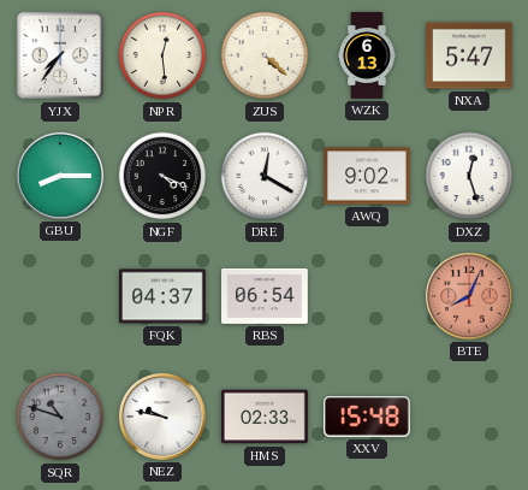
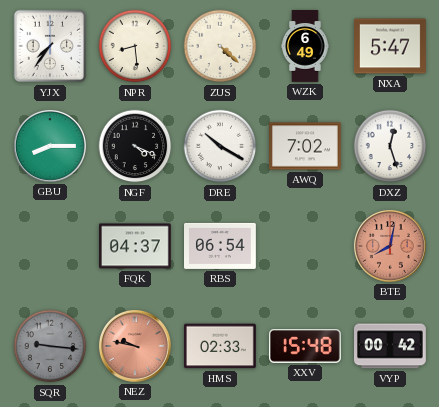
NPR: 12:29 -> 8:29
WZK: 6:13 -> 6:49
DRE: 12:20 -> 10:20
AWQ: 9:02 -> 7:02
BTE: 8:04 -> 8:02
SQR: 10:48 -> 9:16
NEZ dial: white -> salmon
VYP: none -> 00:42
